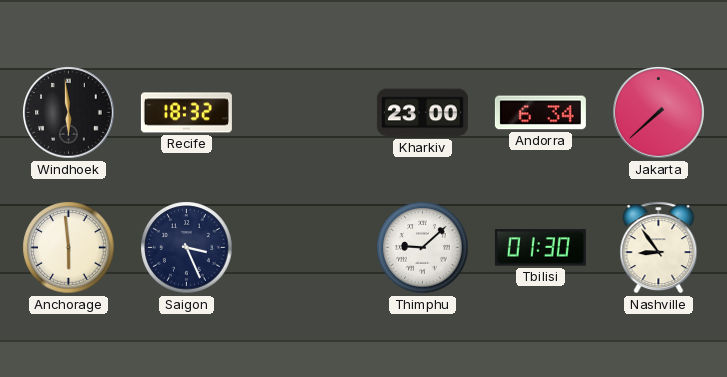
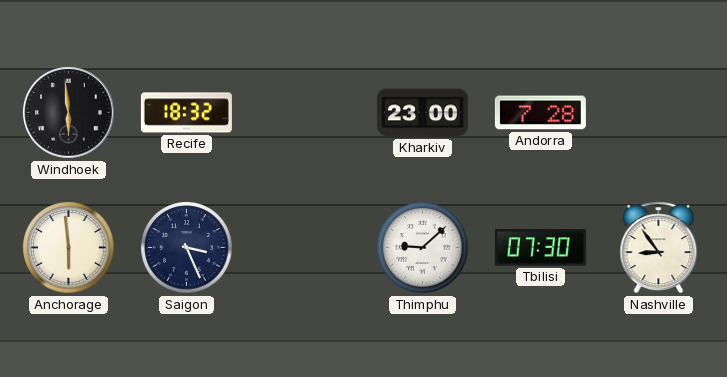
Andorra: 6:34 -> 7:28
Jakarta: 7:38 -> none
Tbilisi: 01:30 -> 07:30
